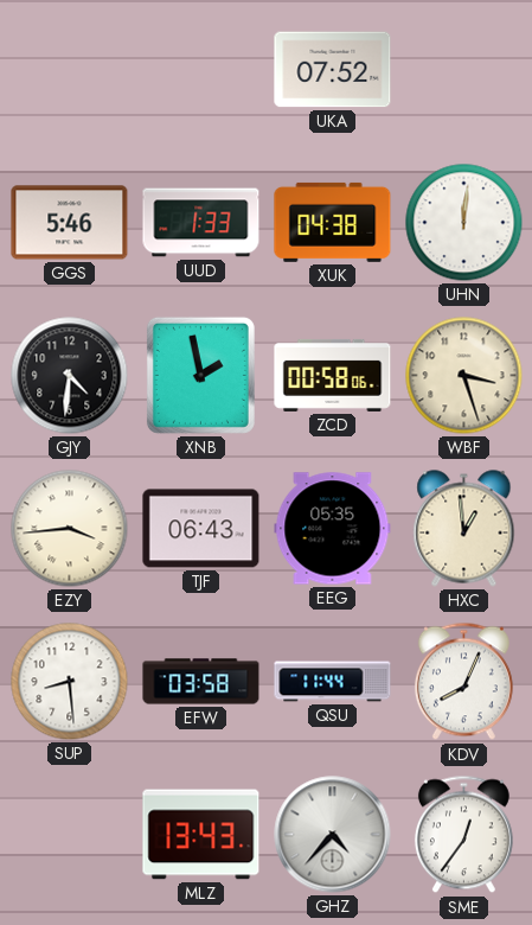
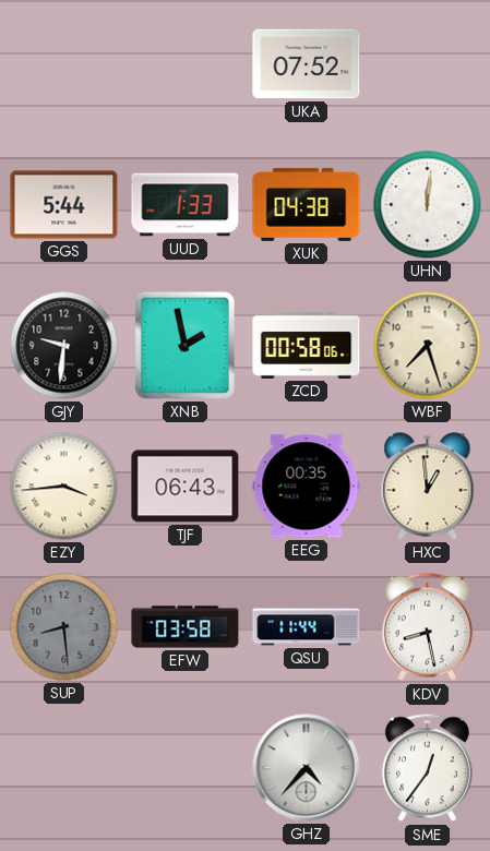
GGS: 5:46 -> 5:44
GJY: 4:31 -> 9:31
WBF: 3:27 -> 7:27
EEG: 05:35 -> 00:35
SUP dial: white -> grey
KDV: 8:04 -> 8:28
MLZ: 13:43 -> none
